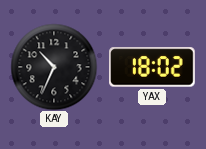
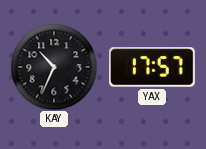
YAX: 18:02 -> 17:57
